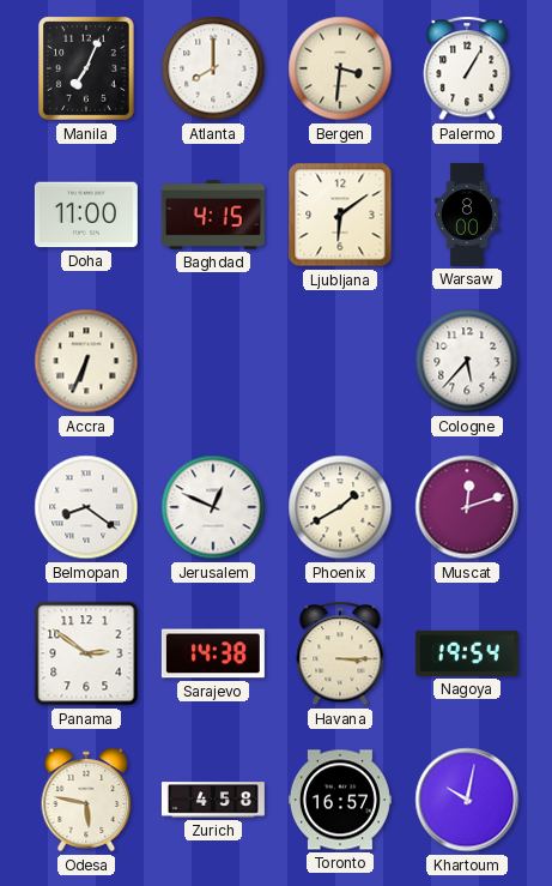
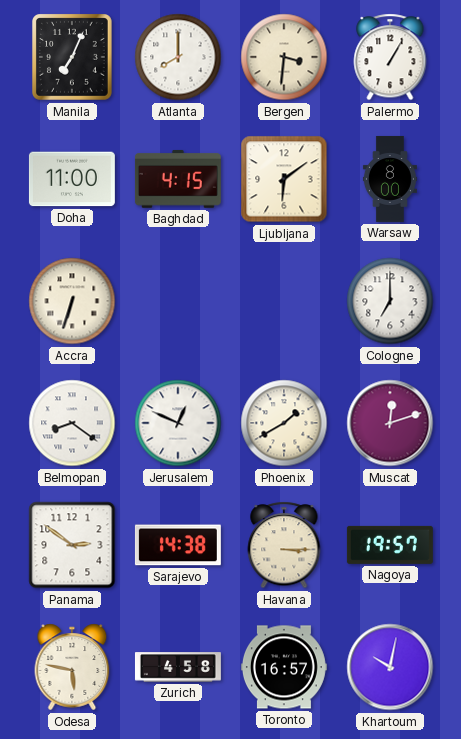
Accra: 6:34 -> 6:33
Cologne: 5:37 -> 7:00
Nagoya: 19:54 -> 19:57
